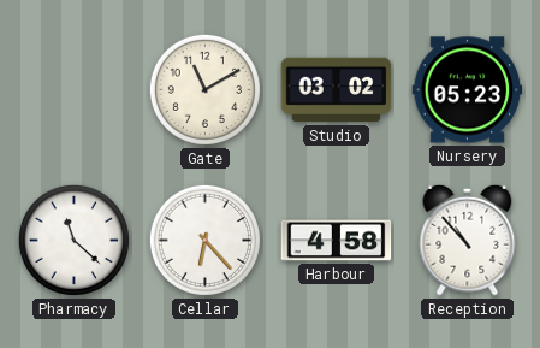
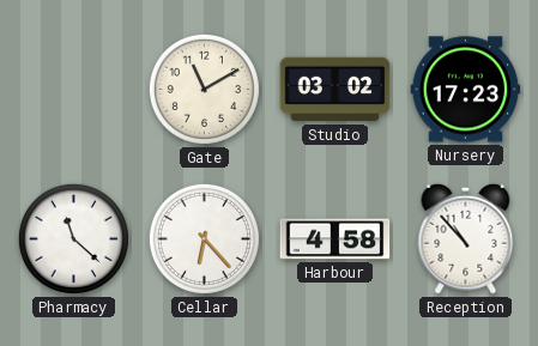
Nursery: 05:23 -> 17:23
